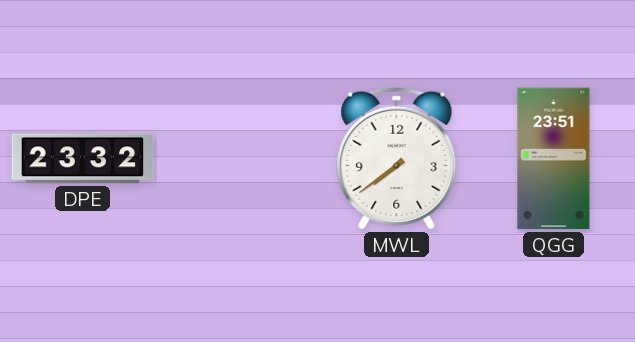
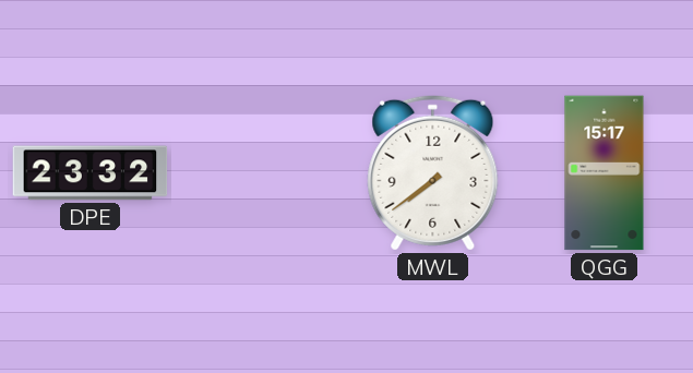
QGG: 23:51 -> 15:17
